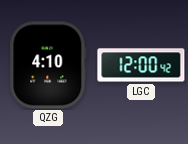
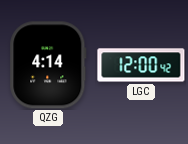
QZG: 4:10 -> 4:14
